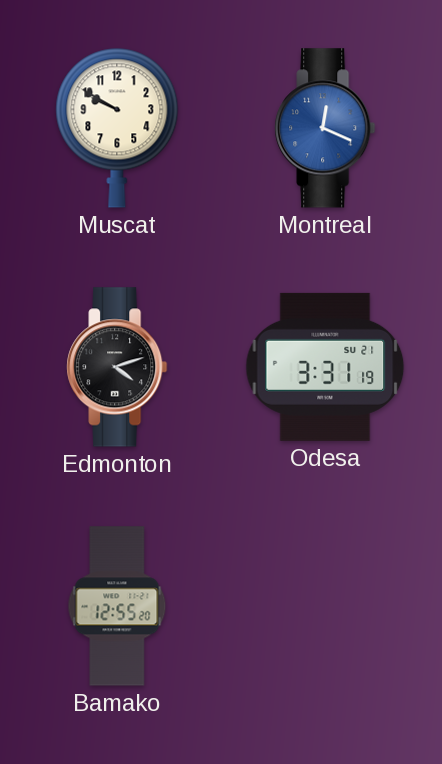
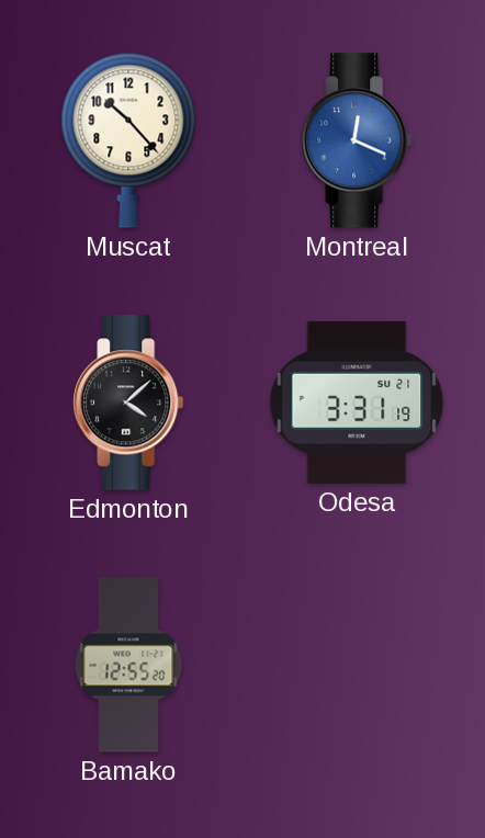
Muscat: 9:50 -> 10:23
Edmonton: 4:12 -> 4:08
